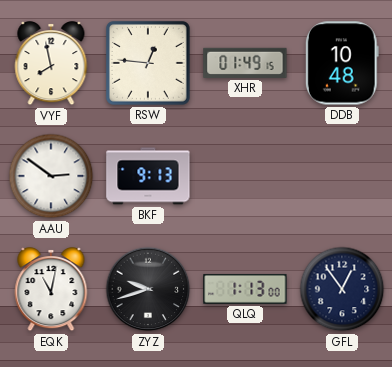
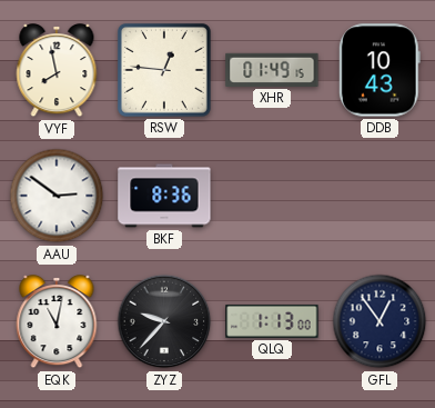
DDB: 10:48 -> 10:43
BKF: 9:13 -> 8:36
ZYZ: 9:42 -> 9:37
